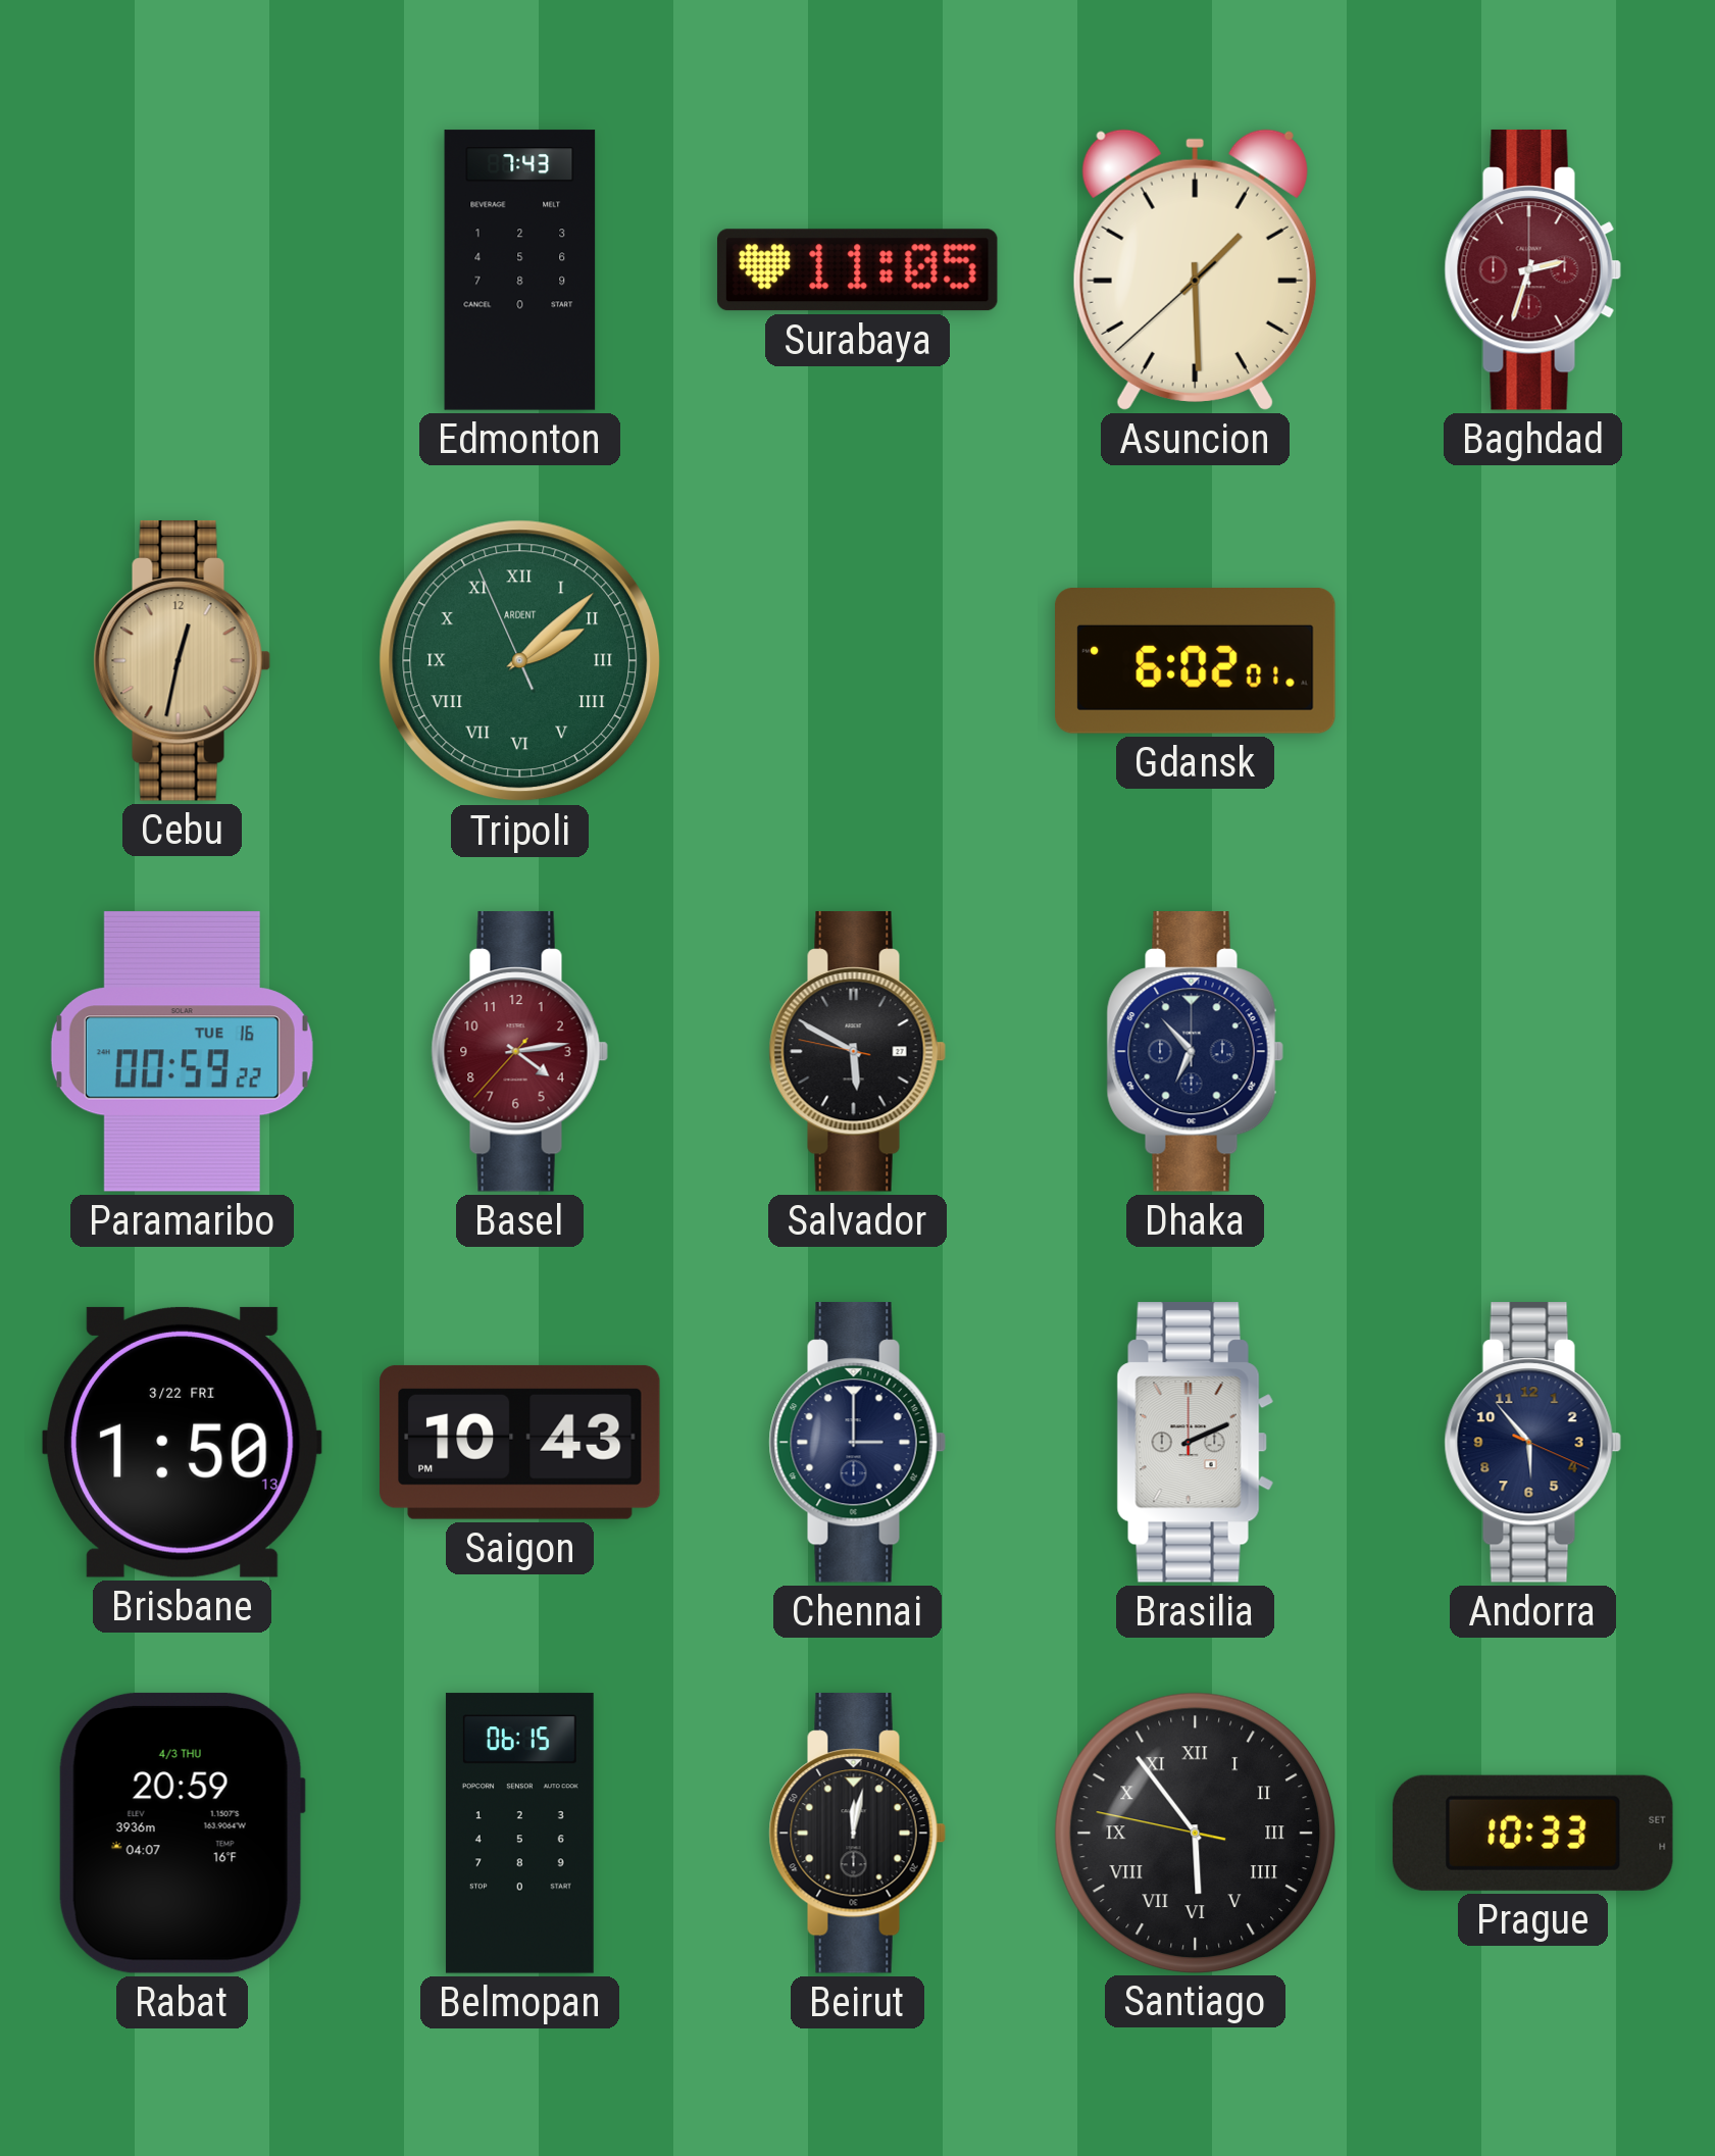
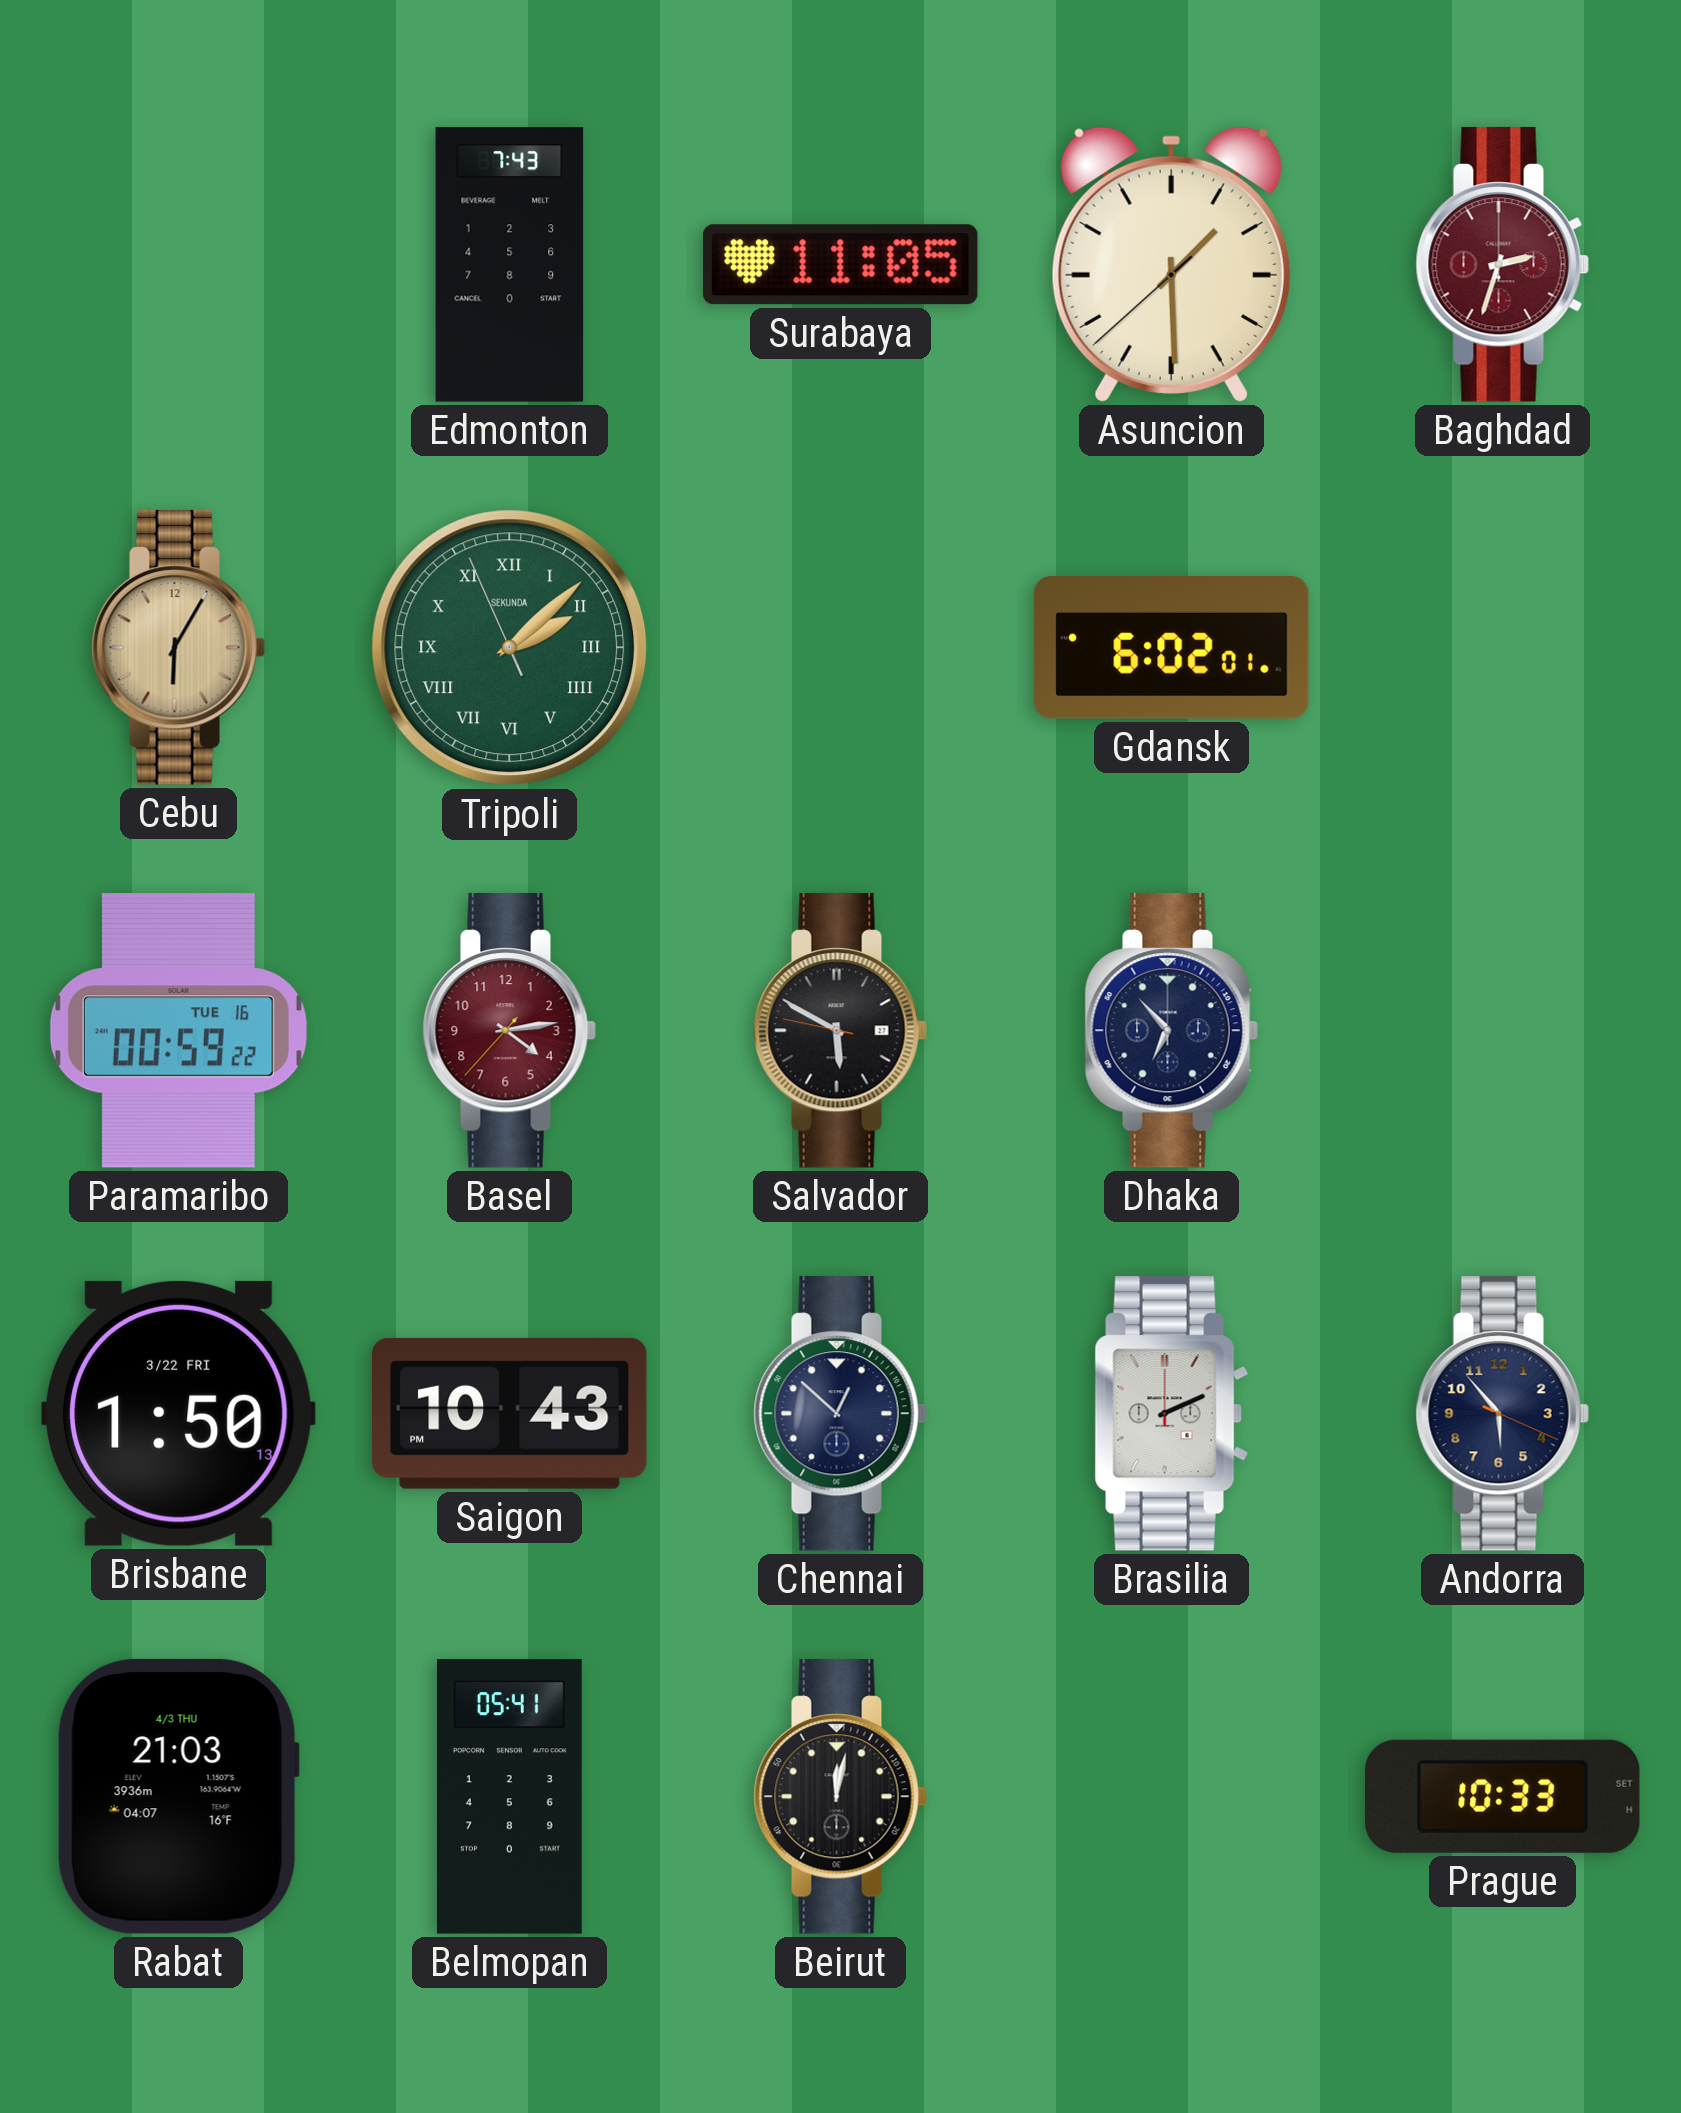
Cebu: 12:32 -> 6:05
Tripoli brand: ARDENT -> SEKUNDA
Chennai: 3:00 -> 12:52
Rabat: 20:59 -> 21:03
Belmopan: 06:15 -> 05:41
Santiago: 5:53 -> none
